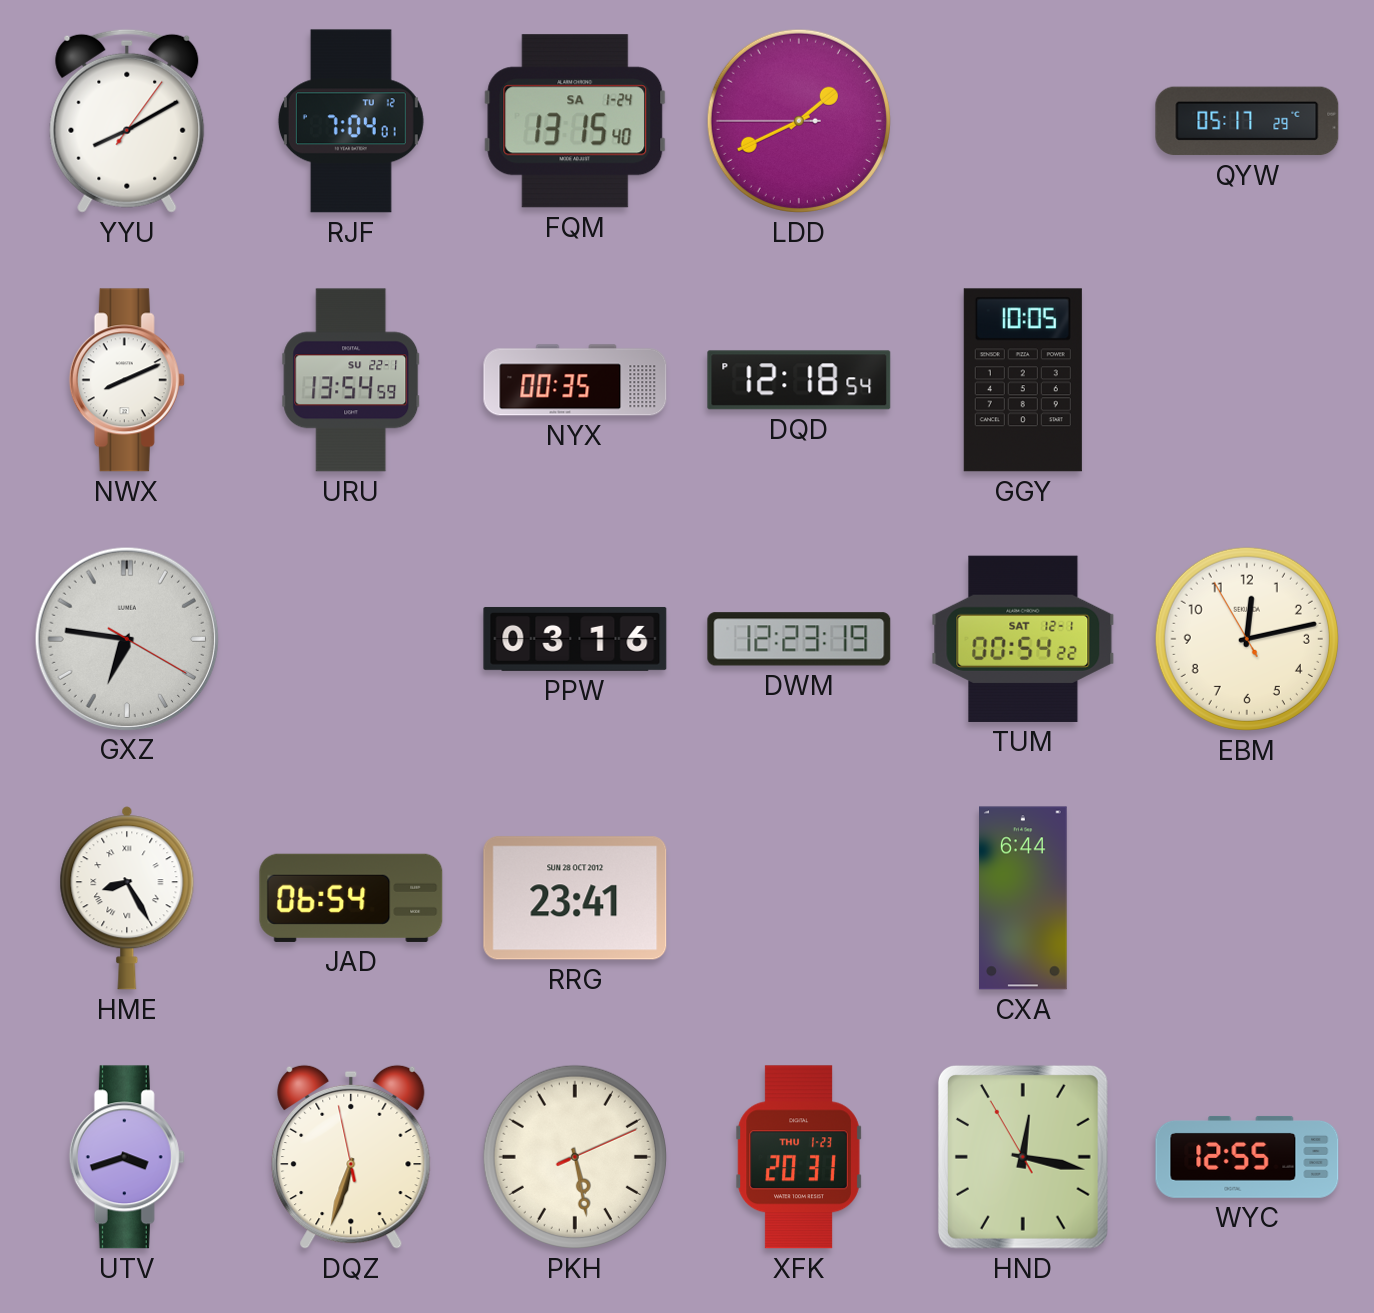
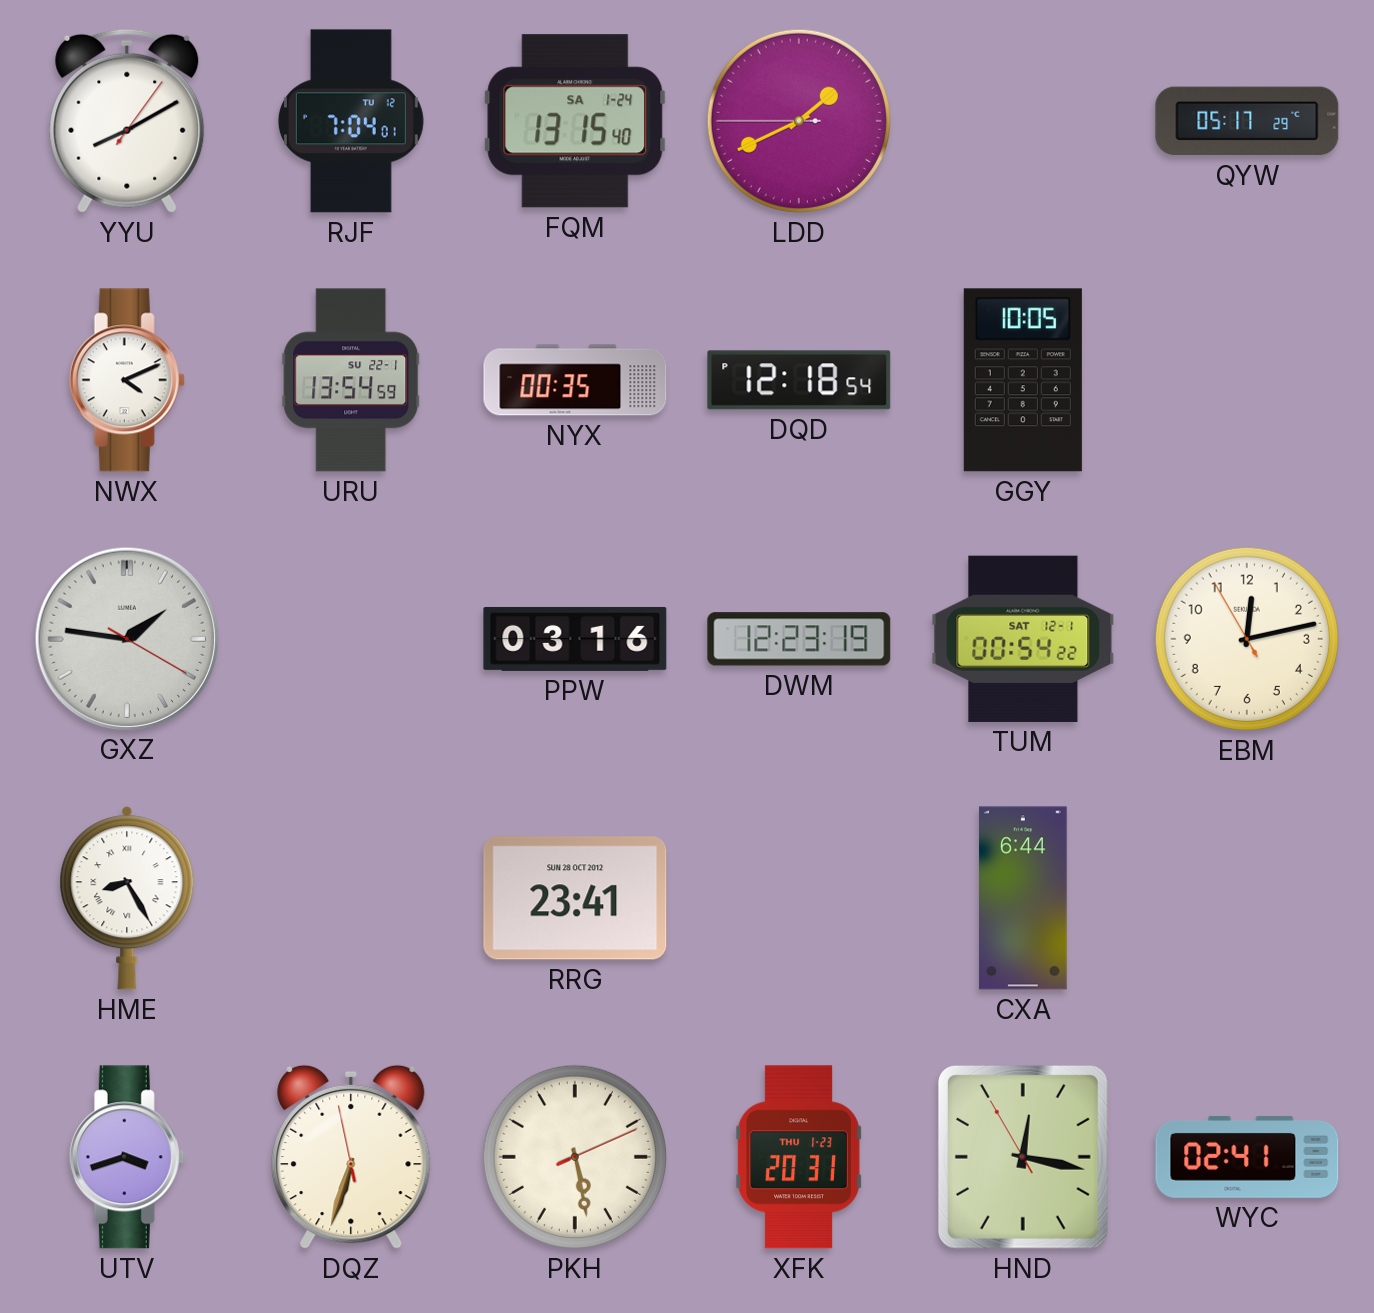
NWX: 8:11 -> 4:11
GXZ: 6:46 -> 1:46
JAD: 06:54 -> none
WYC: 12:55 -> 02:41
